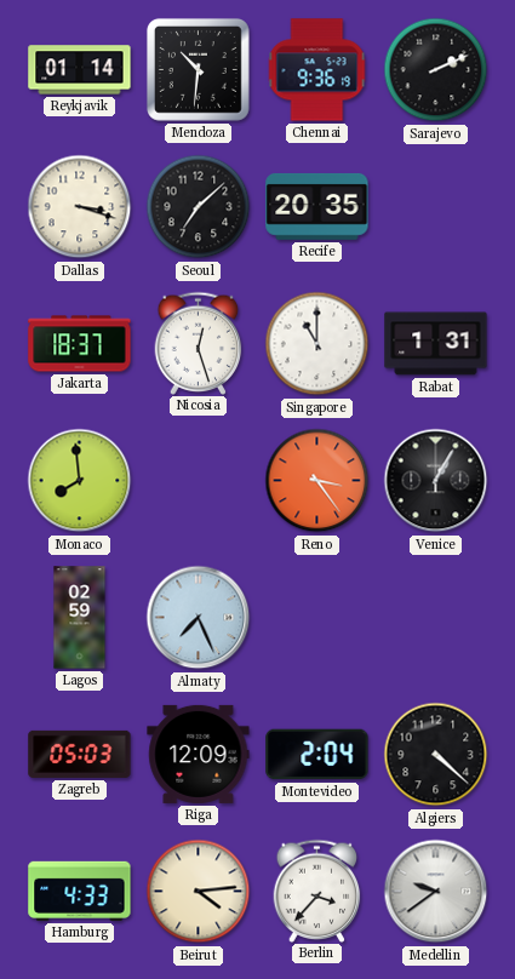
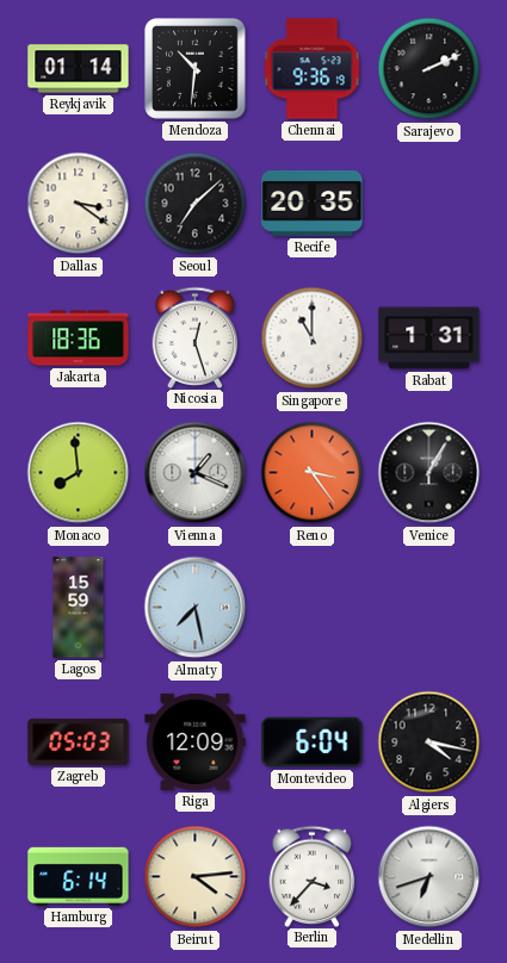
Dallas: 3:18 -> 3:21
Jakarta: 18:37 -> 18:36
Vienna: none -> 1:19
Lagos: 02:59 -> 15:59
Almaty: 7:26 -> 7:28
Montevideo: 2:04 -> 6:04
Algiers: 4:22 -> 4:17
Hamburg: 4:33 -> 6:14
Medellin: 9:39 -> 6:42
